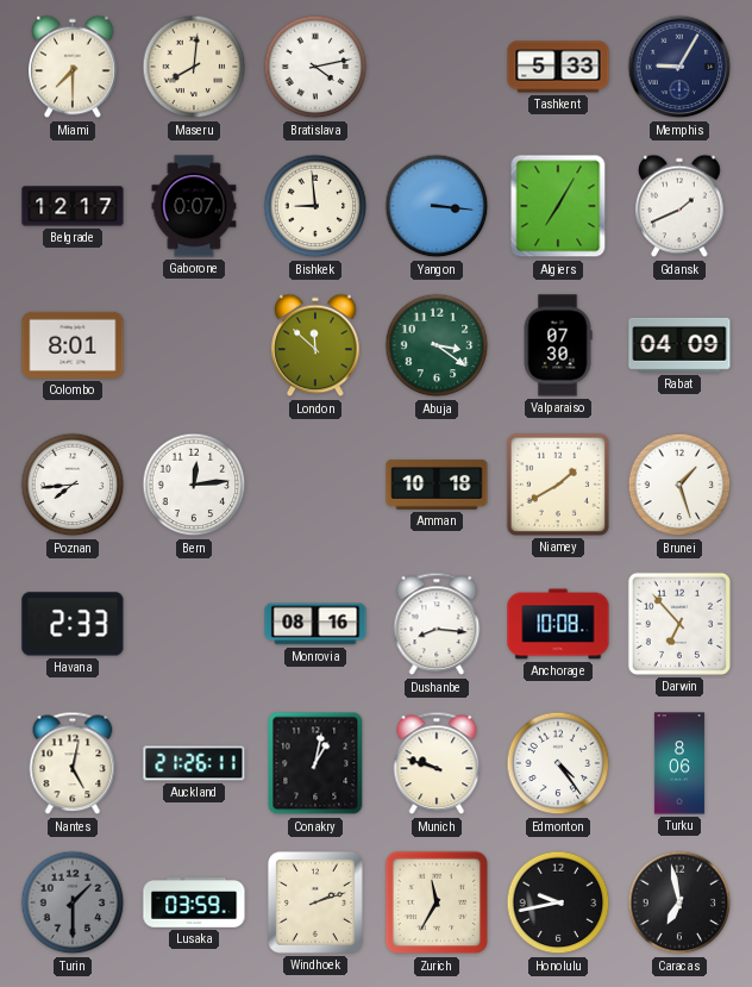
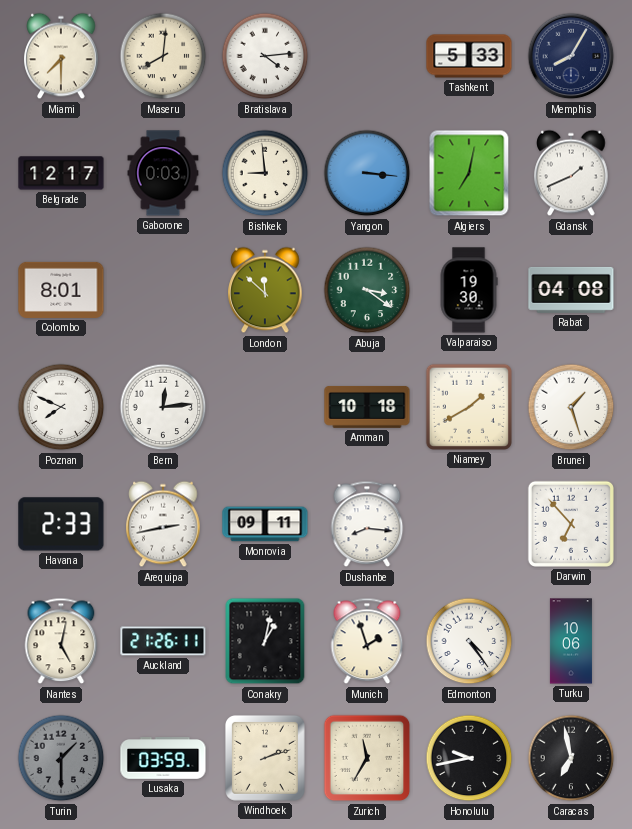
Bratislava: 4:13 -> 4:14
Memphis: 9:05 -> 8:05
Gaborone: 0:07 -> 0:03
Algiers: 7:05 -> 7:02
Valparaiso: 07:30 -> 19:30
Rabat: 04:09 -> 04:08
Poznan: 7:44 -> 7:49
Arequipa: none -> 2:43
Monrovia: 08:16 -> 09:11
Anchorage: 10:08 -> none
Munich: 9:48 -> 1:57
Turku: 8:06 -> 10:06
